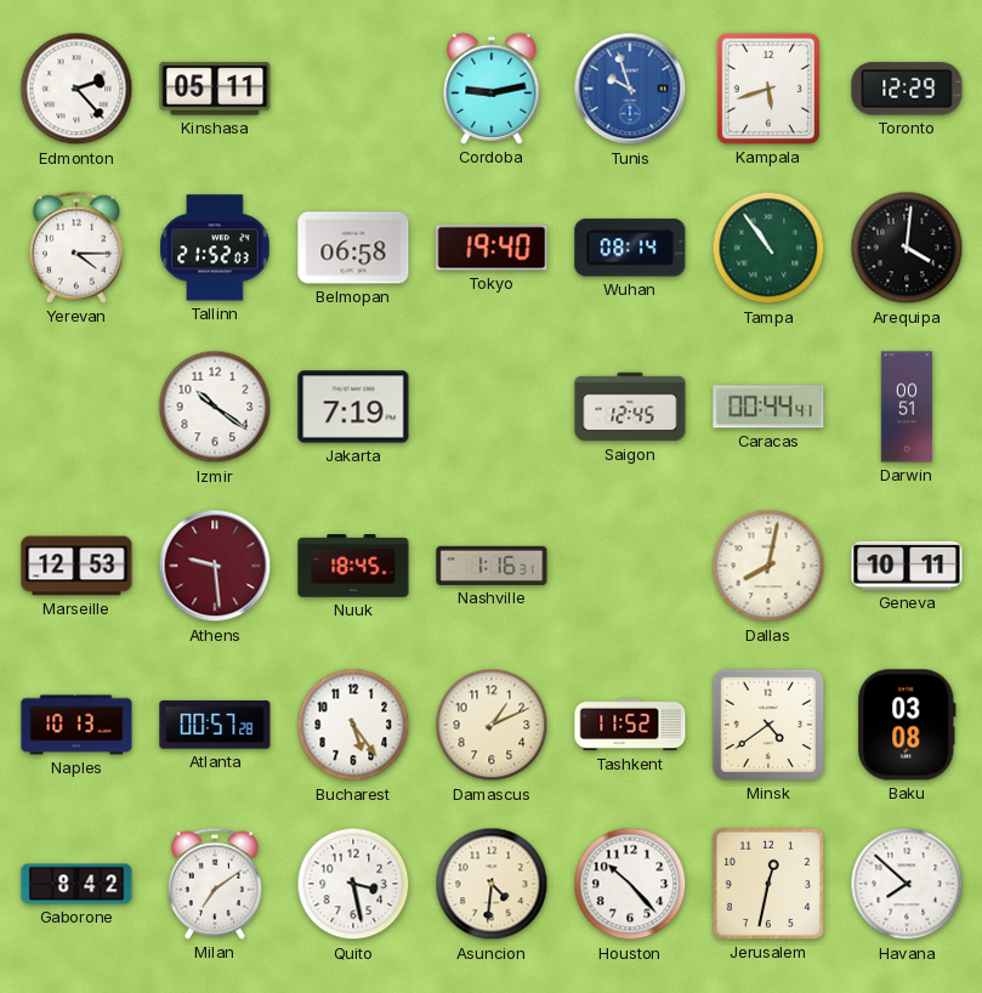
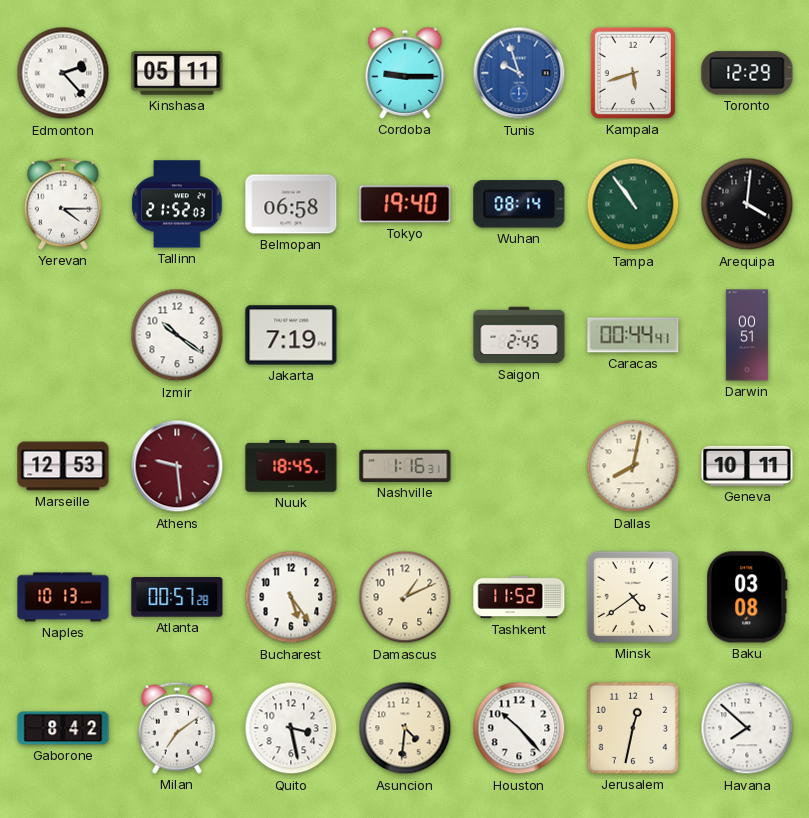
Cordoba: 9:13 -> 9:15
Saigon: 12:45 -> 2:45
